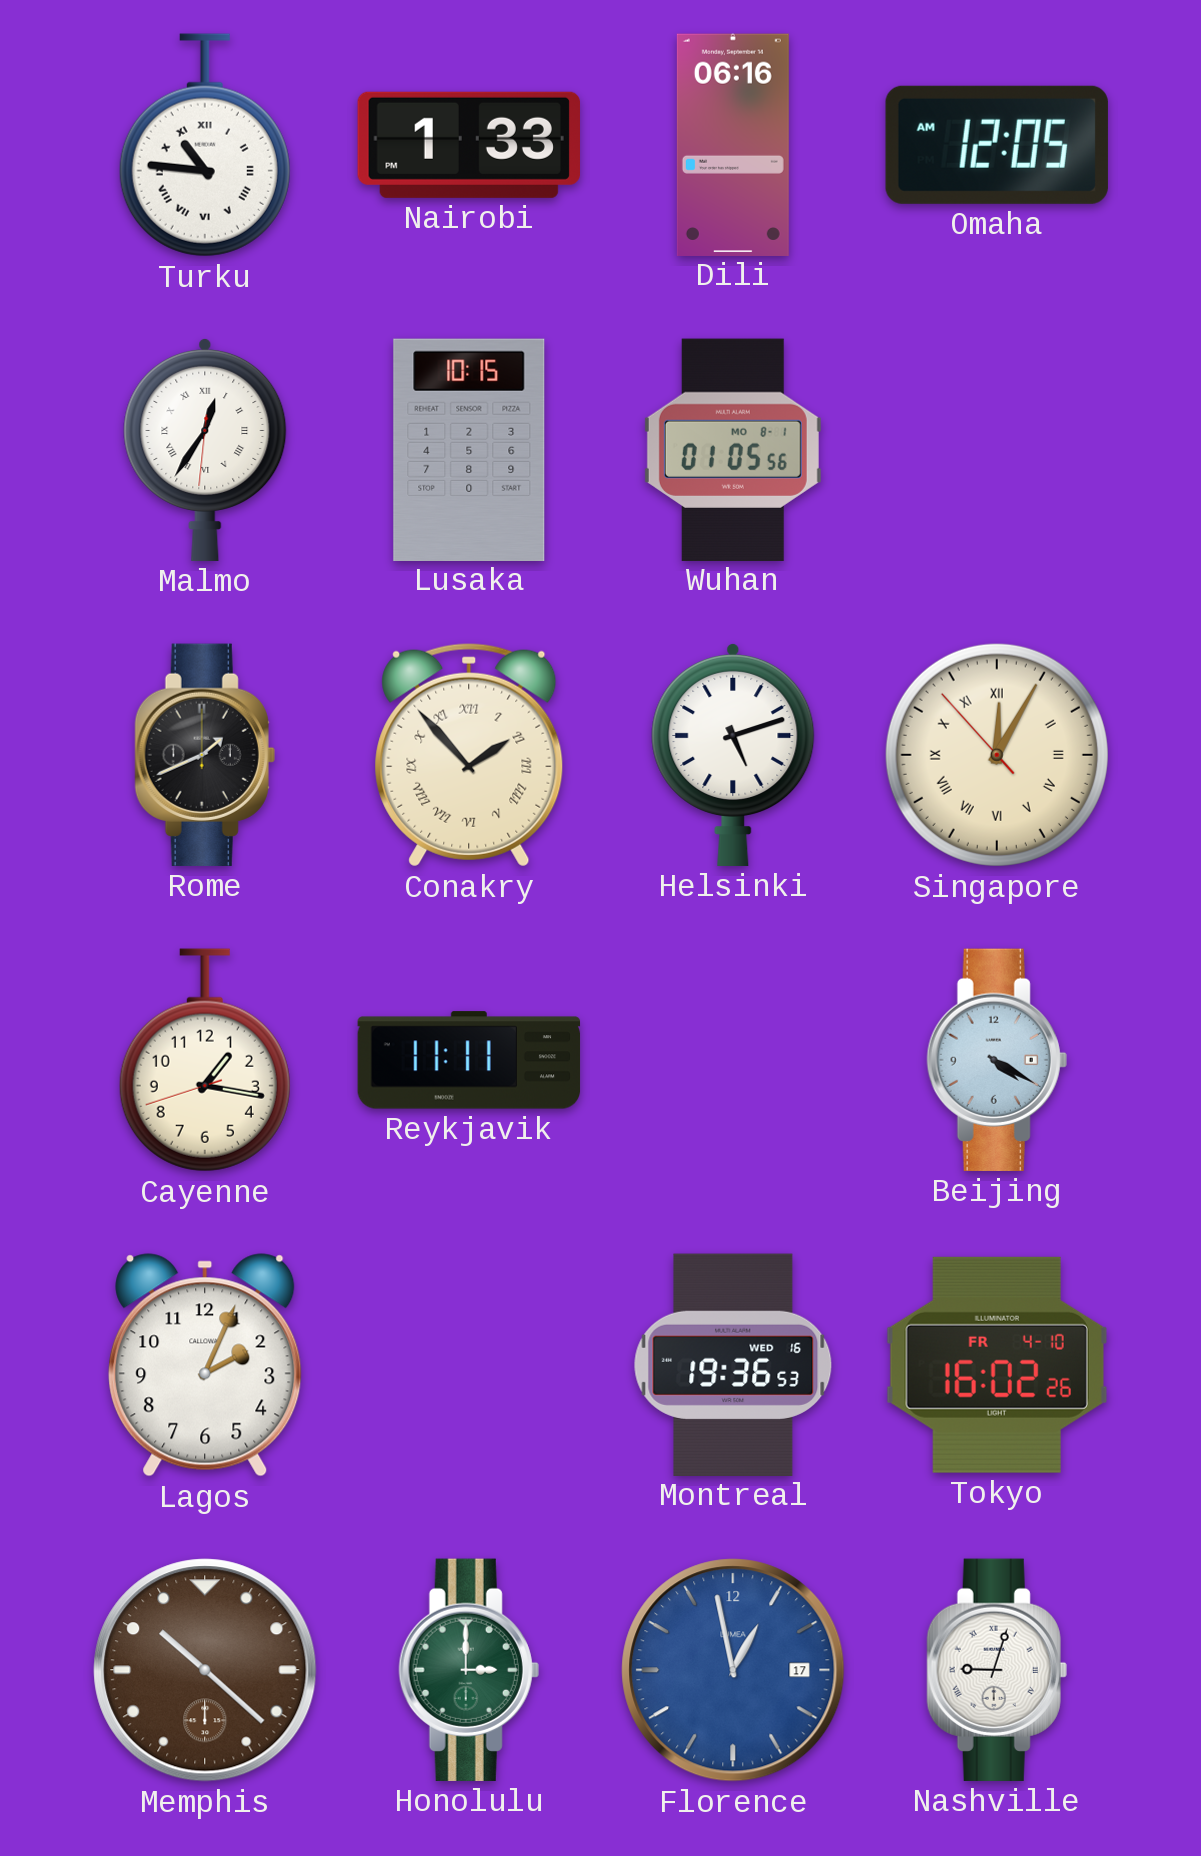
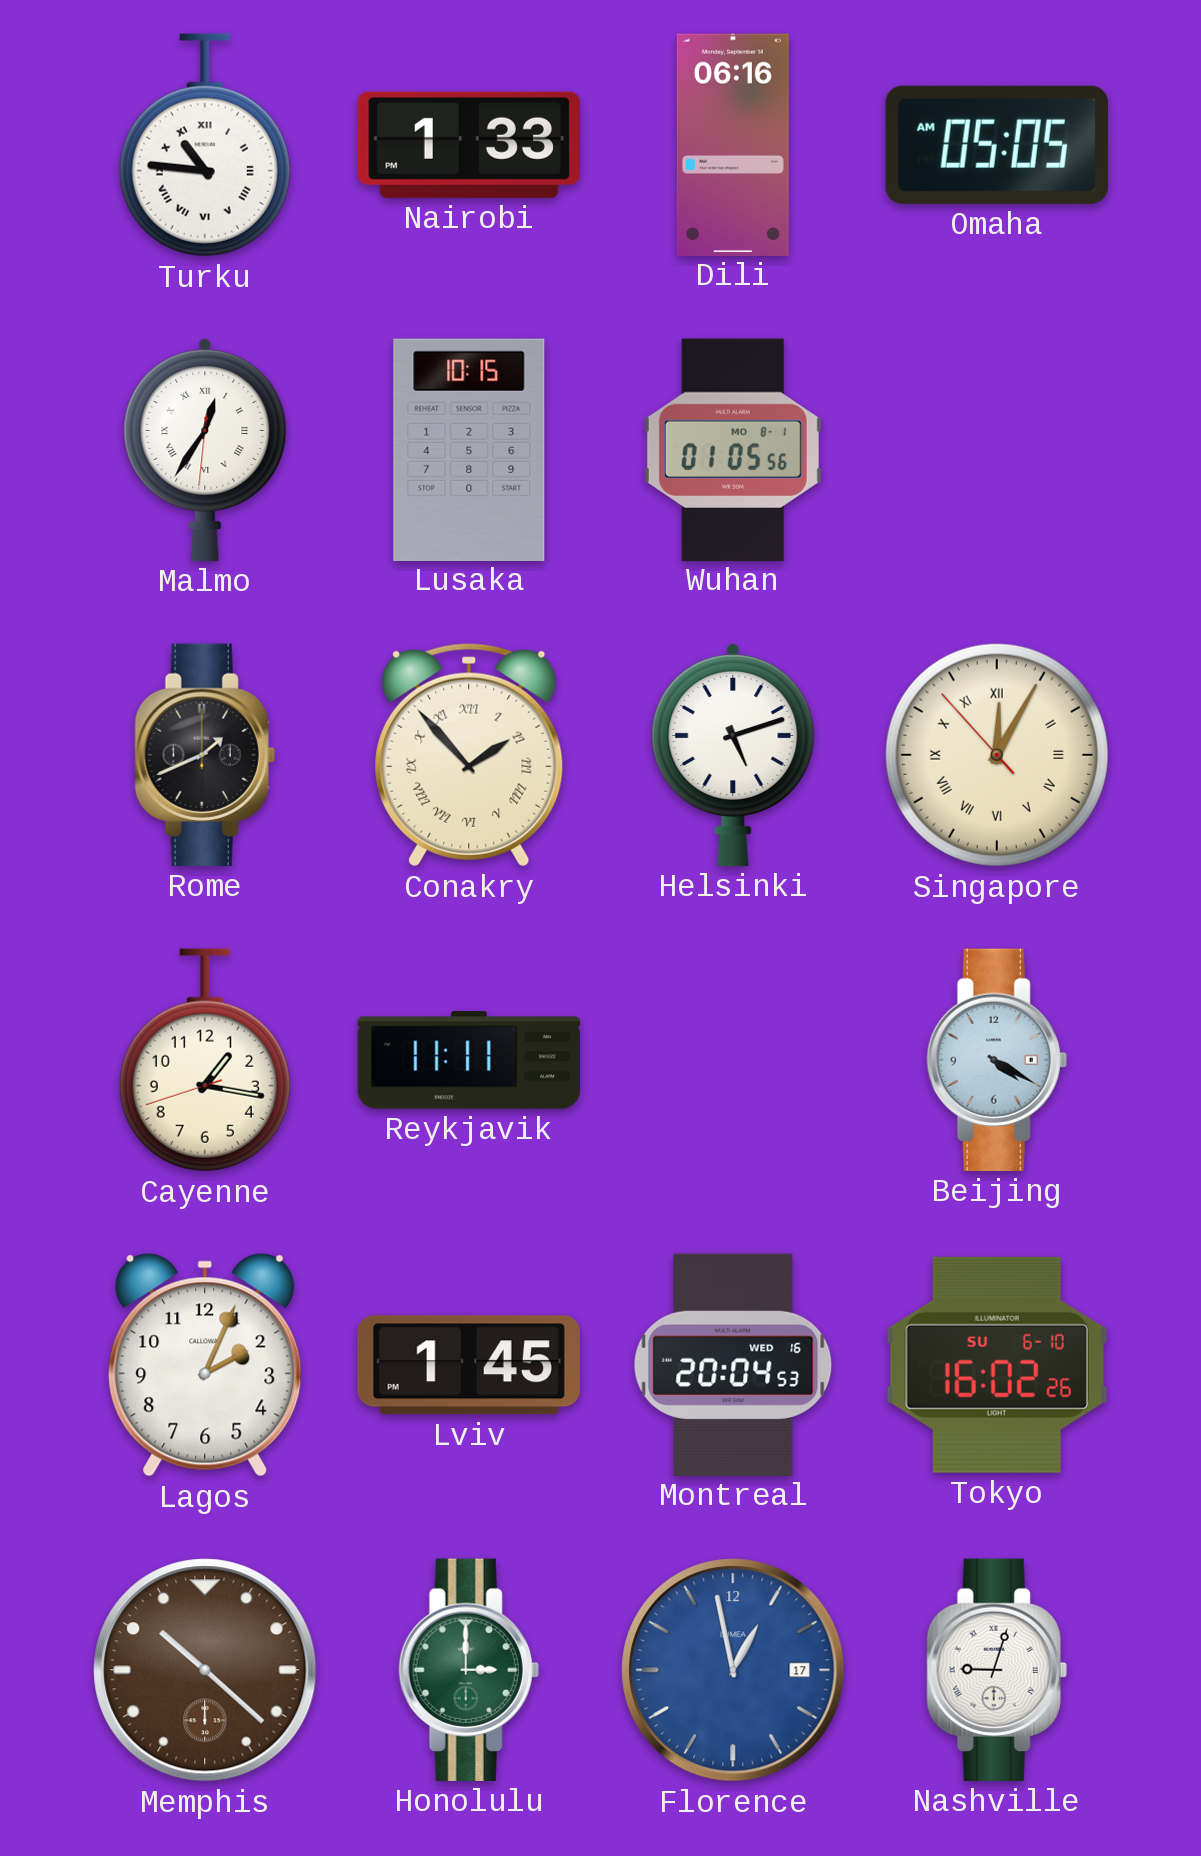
Omaha: 12:05 -> 05:05
Lviv: none -> 1:45
Montreal: 19:36 -> 20:04
Tokyo date: FR 4-10 -> SU 6-10
